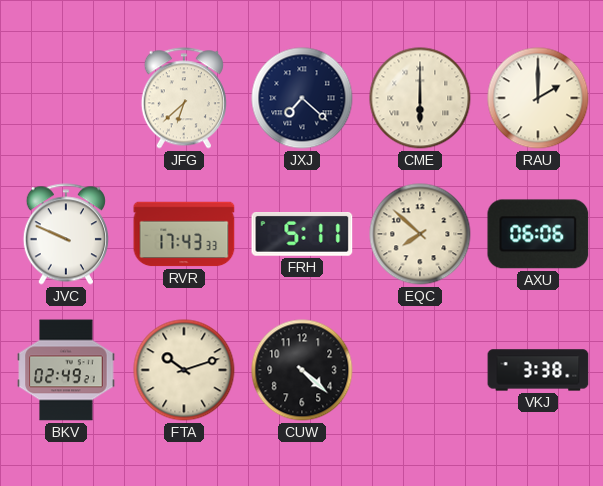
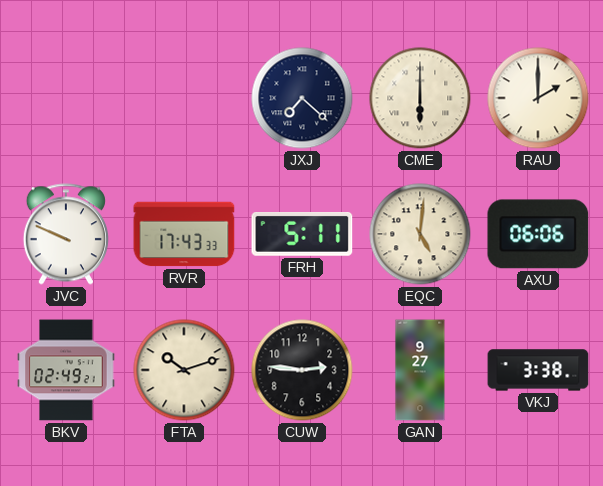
JFG: 6:38 -> none
EQC: 7:52 -> 5:01
CUW: 4:22 -> 2:46
GAN: none -> 9:27
